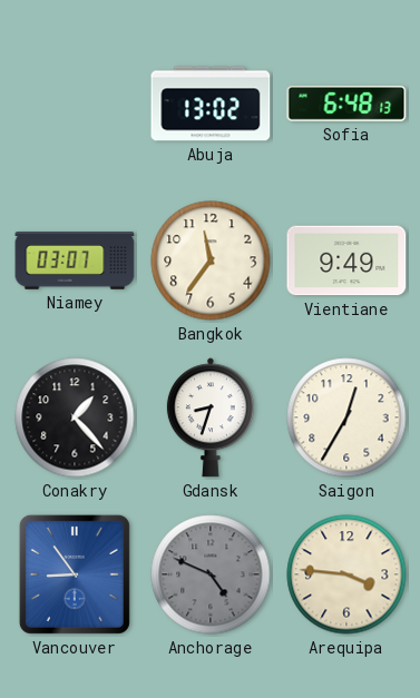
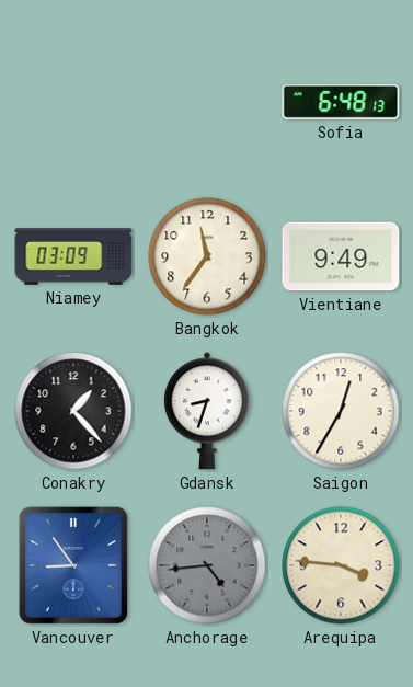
Abuja: 13:02 -> none
Niamey: 03:07 -> 03:09
Anchorage: 4:49 -> 4:44
